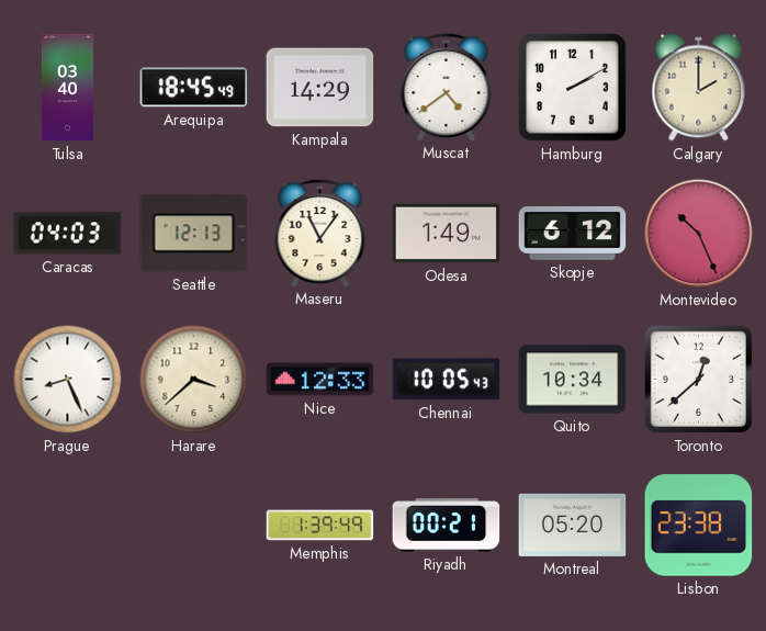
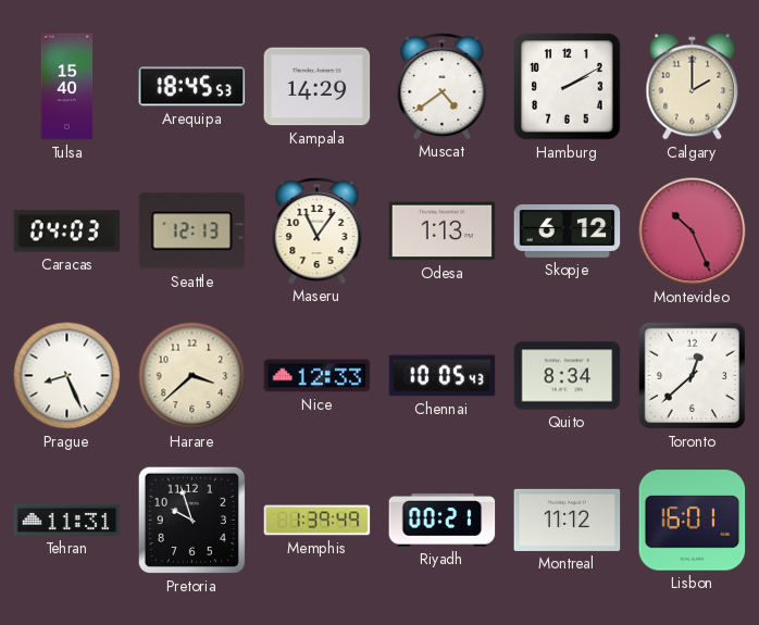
Tulsa: 03:40 -> 15:40
Arequipa: 18:45:49 -> 18:45:53
Odesa: 1:49 -> 1:13
Quito: 10:34 -> 8:34
Tehran: none -> 11:31
Pretoria: none -> 9:57
Montreal: 05:20 -> 11:12
Lisbon: 23:38 -> 16:01
